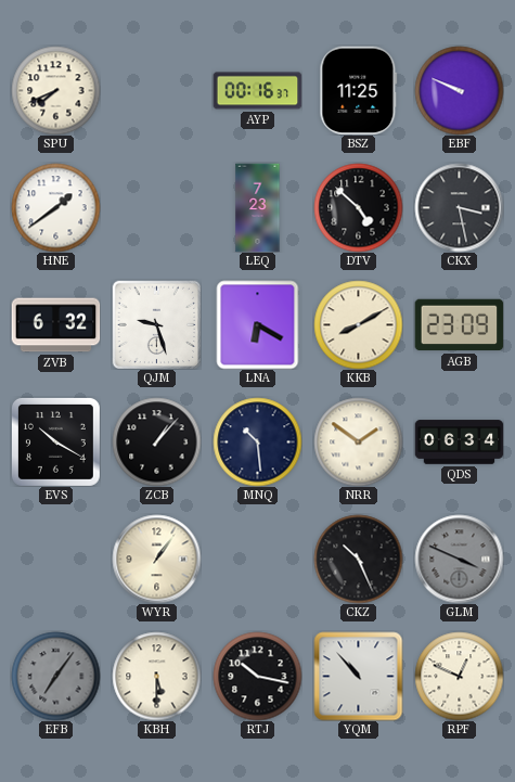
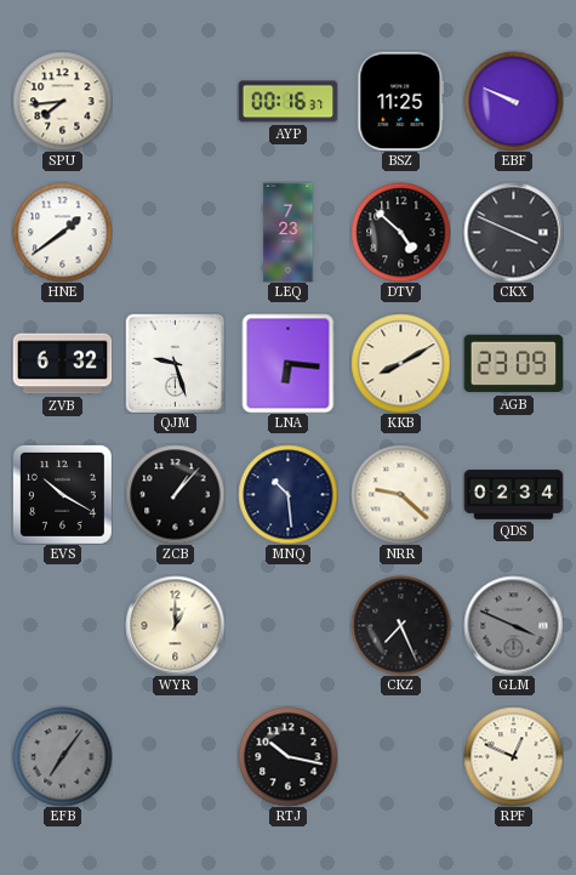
SPU: 7:41 -> 7:44
CKX: 3:28 -> 3:49
LNA: 6:20 -> 6:16
NRR: 1:51 -> 9:22
QDS: 06:34 -> 02:34
WYR: 1:06 -> 1:00
CKZ: 10:26 -> 7:26
KBH: 5:30 -> none
YQM: 10:53 -> none
